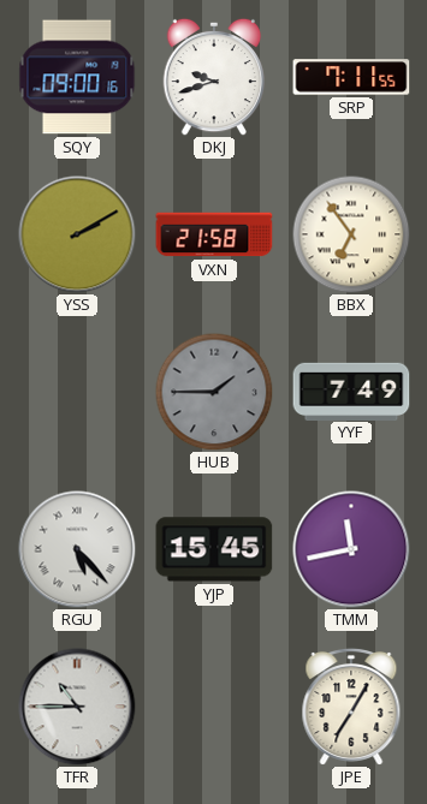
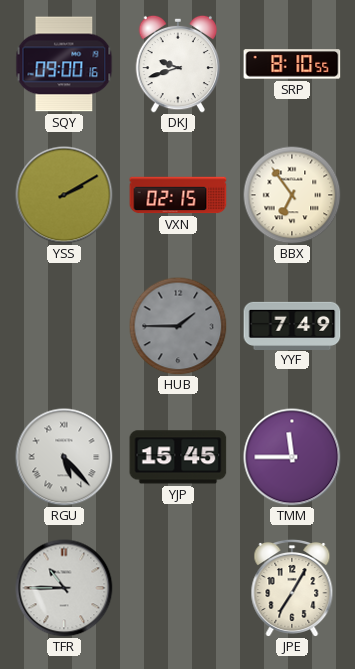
SRP: 7:11 -> 8:10
VXN: 21:58 -> 02:15
TMM: 11:43 -> 11:45
